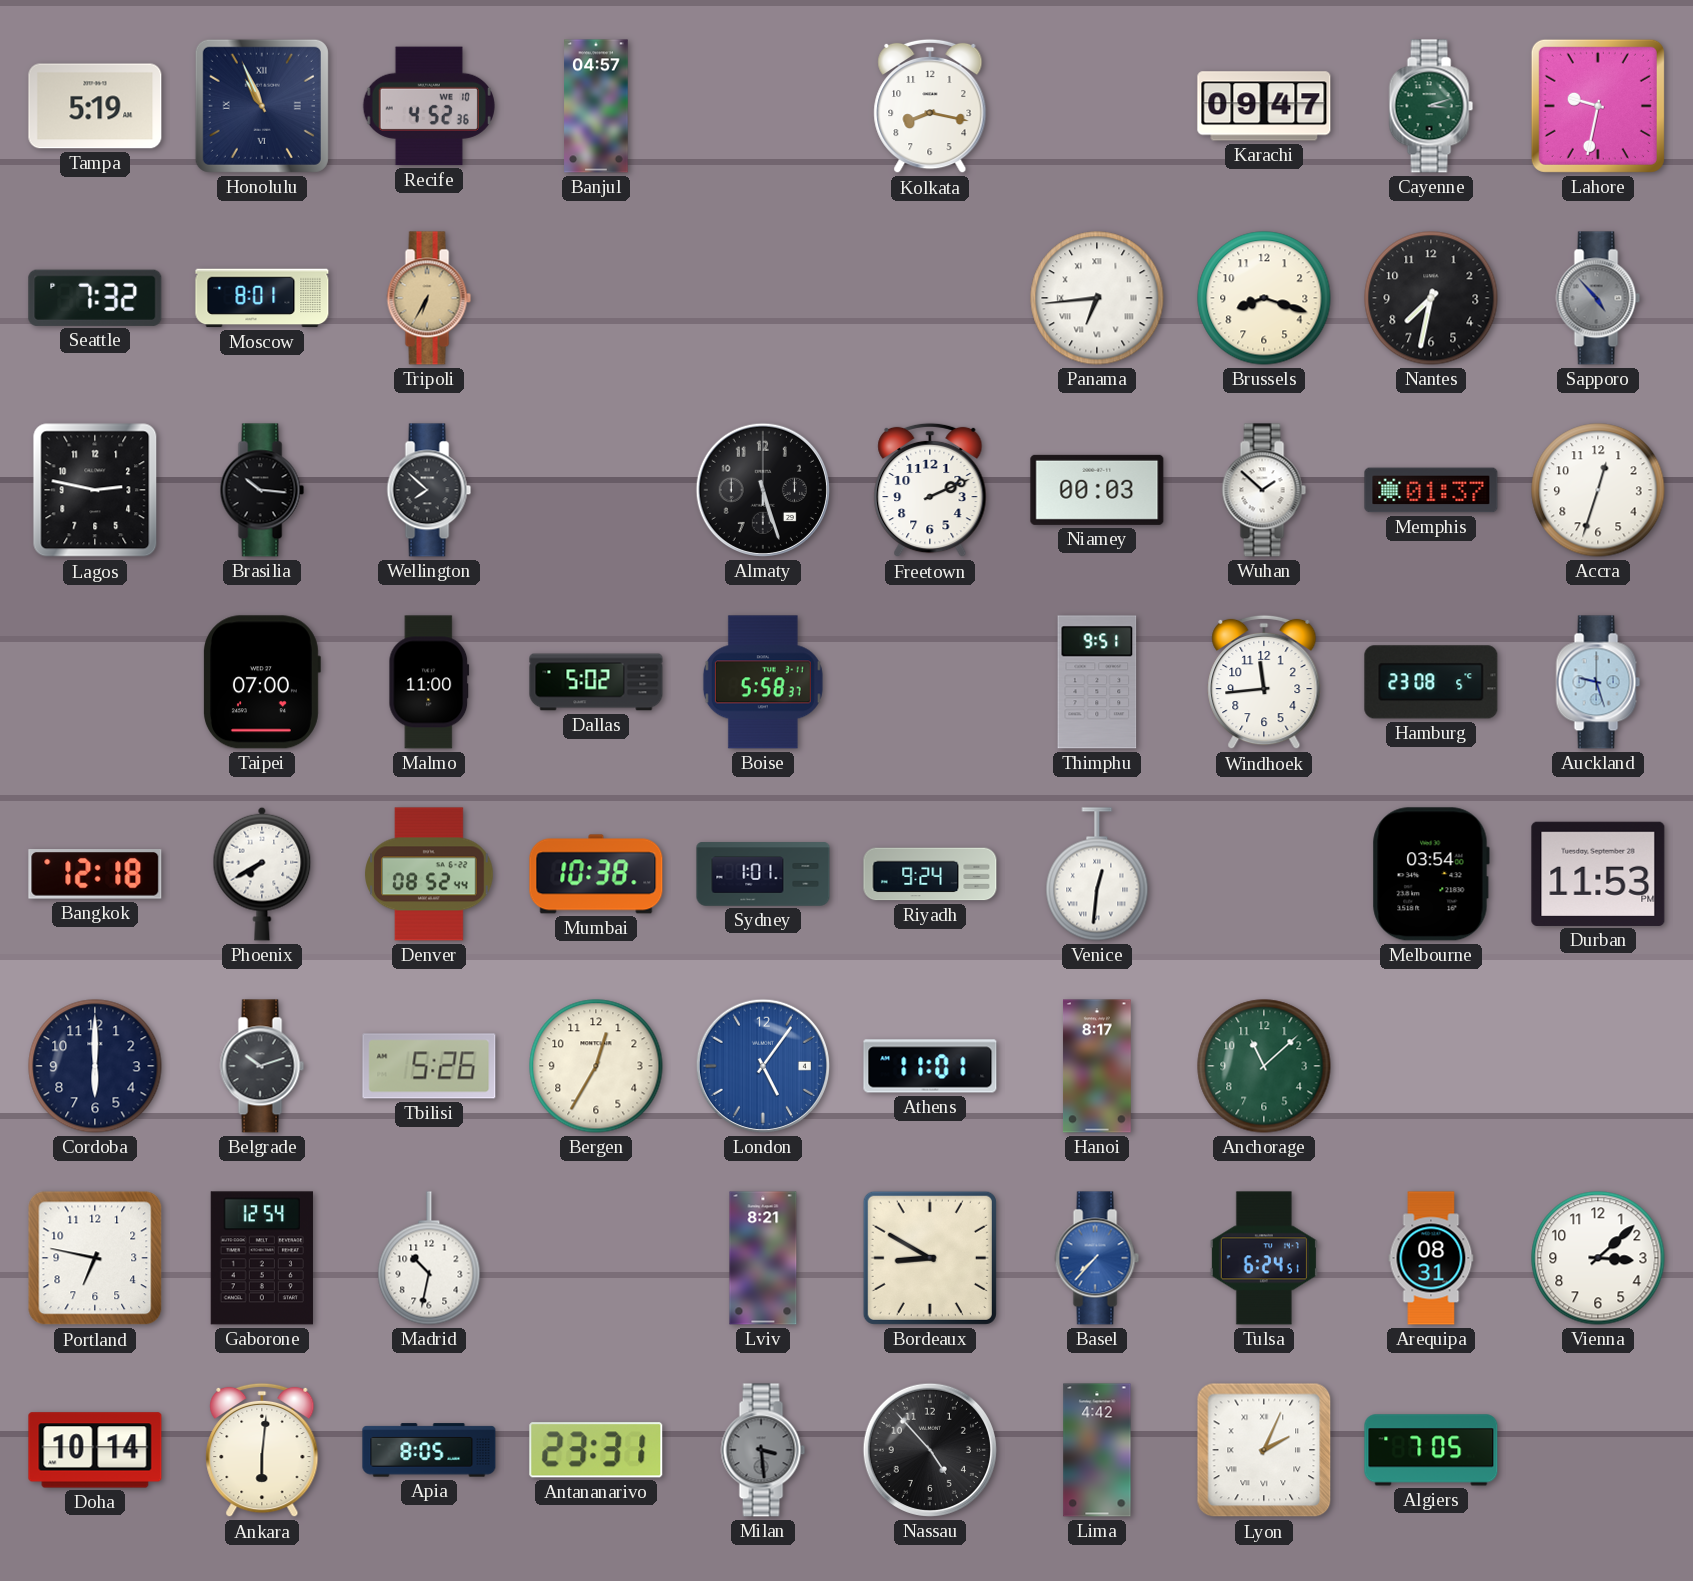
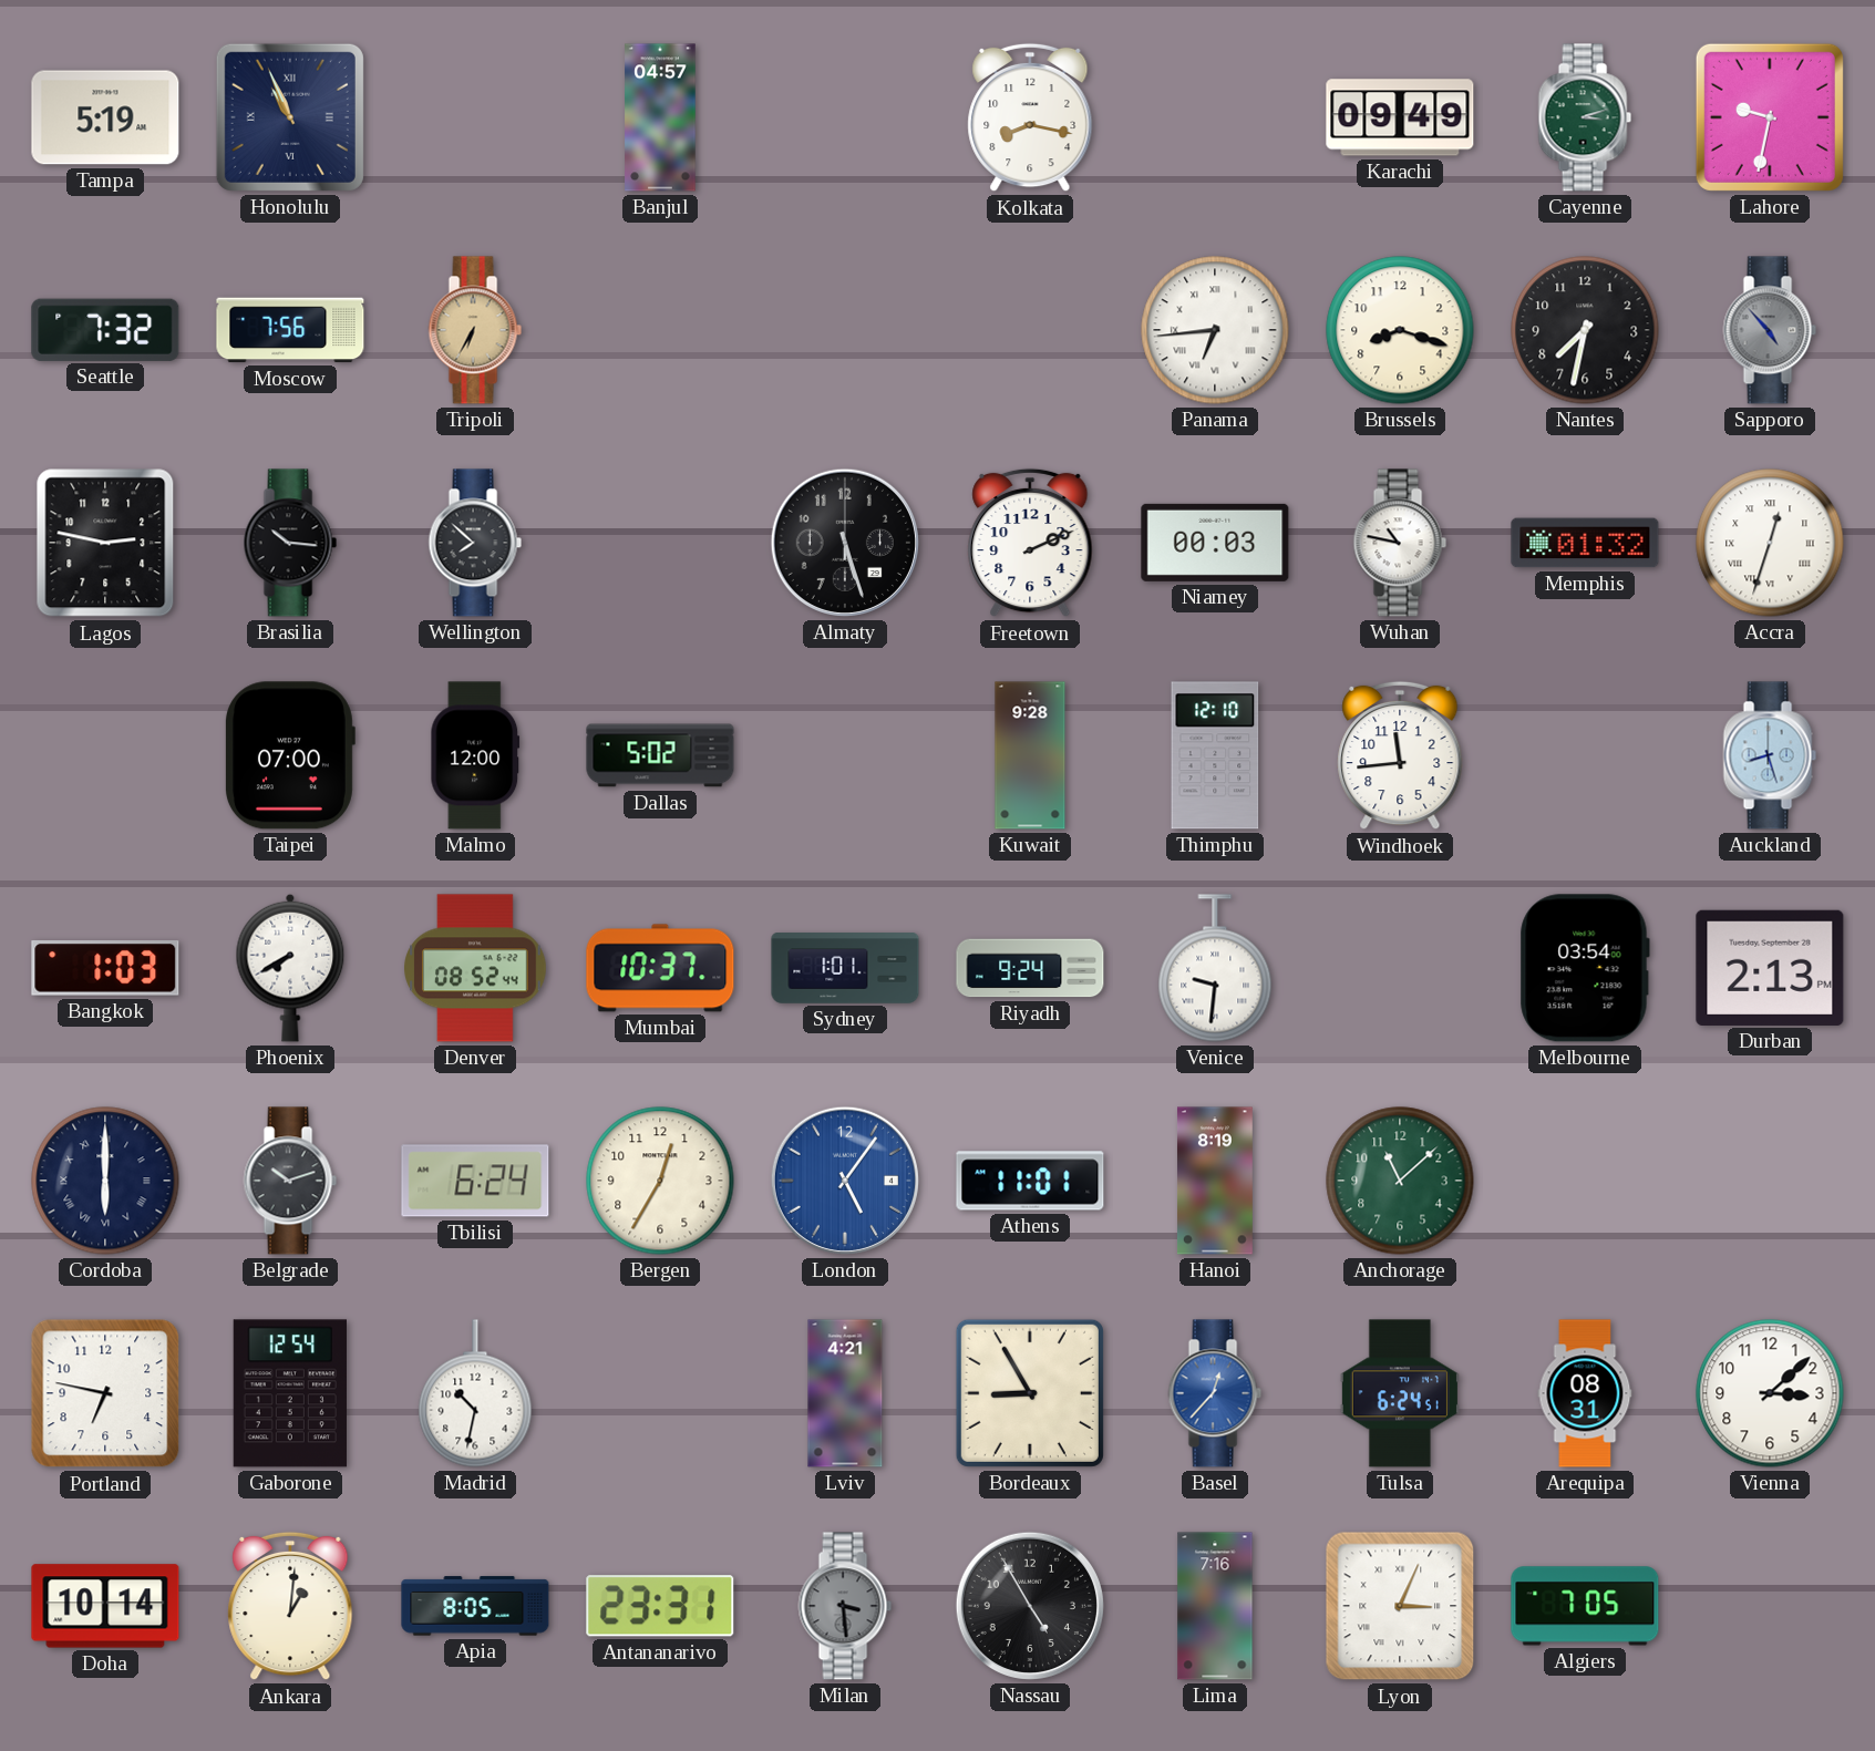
Recife: 4:52 -> none
Karachi: 09:47 -> 09:49
Moscow: 8:01 -> 7:56
Wuhan: 1:52 -> 10:47
Memphis: 01:37 -> 01:32
Accra numerals: Arabic -> Roman
Malmo: 11:00 -> 12:00
Boise: 5:58 -> none
Kuwait: none -> 9:28
Thimphu: 9:51 -> 12:10
Hamburg: 23:08 -> none
Auckland: 9:27 -> 8:27
Bangkok: 12:18 -> 1:03
Mumbai: 10:38 -> 10:37
Venice: 12:31 -> 9:31
Durban: 11:53 -> 2:13
Cordoba numerals: Arabic -> Roman
Tbilisi: 5:26 -> 6:24
Hanoi: 8:17 -> 8:19
Lviv: 8:21 -> 4:21
Bordeaux: 8:50 -> 8:55
Basel: 7:37 -> 12:37
Ankara: 6:01 -> 1:01
Nassau: 4:53 -> 4:55
Lima: 4:42 -> 7:16
Lyon: 2:04 -> 3:04
